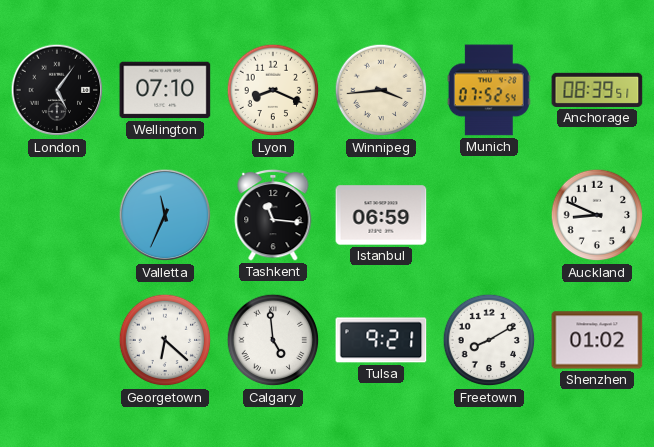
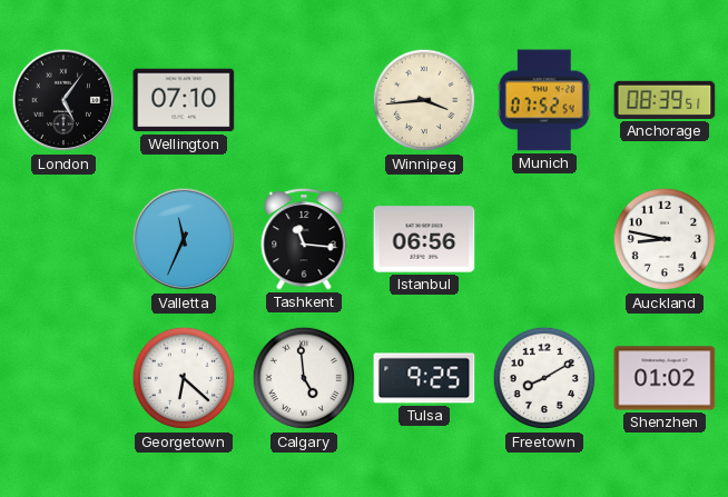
Lyon: 8:19 -> none
Istanbul: 06:59 -> 06:56
Auckland: 8:49 -> 8:47
Tulsa: 9:21 -> 9:25
